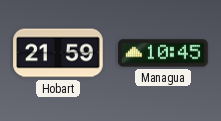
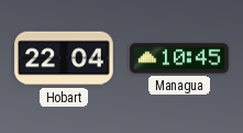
Hobart: 21:59 -> 22:04
